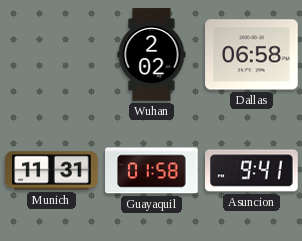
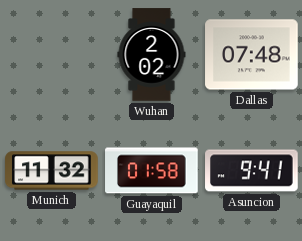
Dallas: 06:58 -> 07:48
Munich: 11:31 -> 11:32
